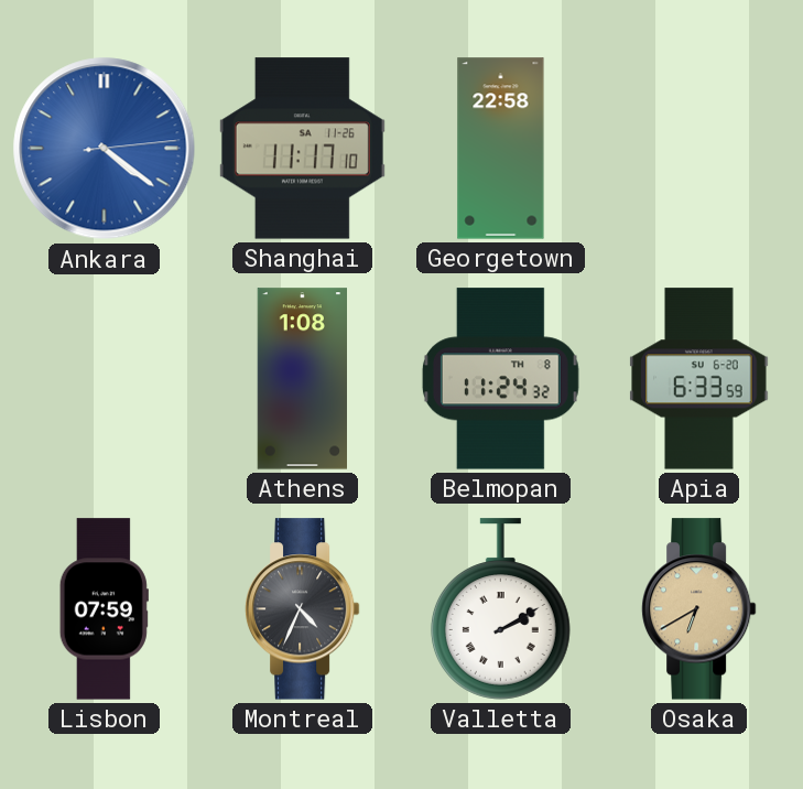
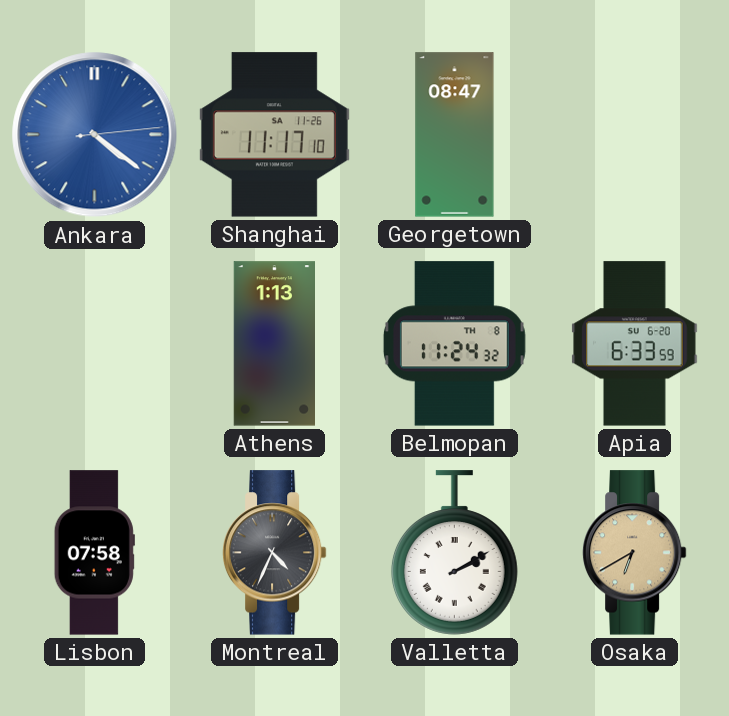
Georgetown: 22:58 -> 08:47
Athens: 1:08 -> 1:13
Lisbon: 07:59 -> 07:58
